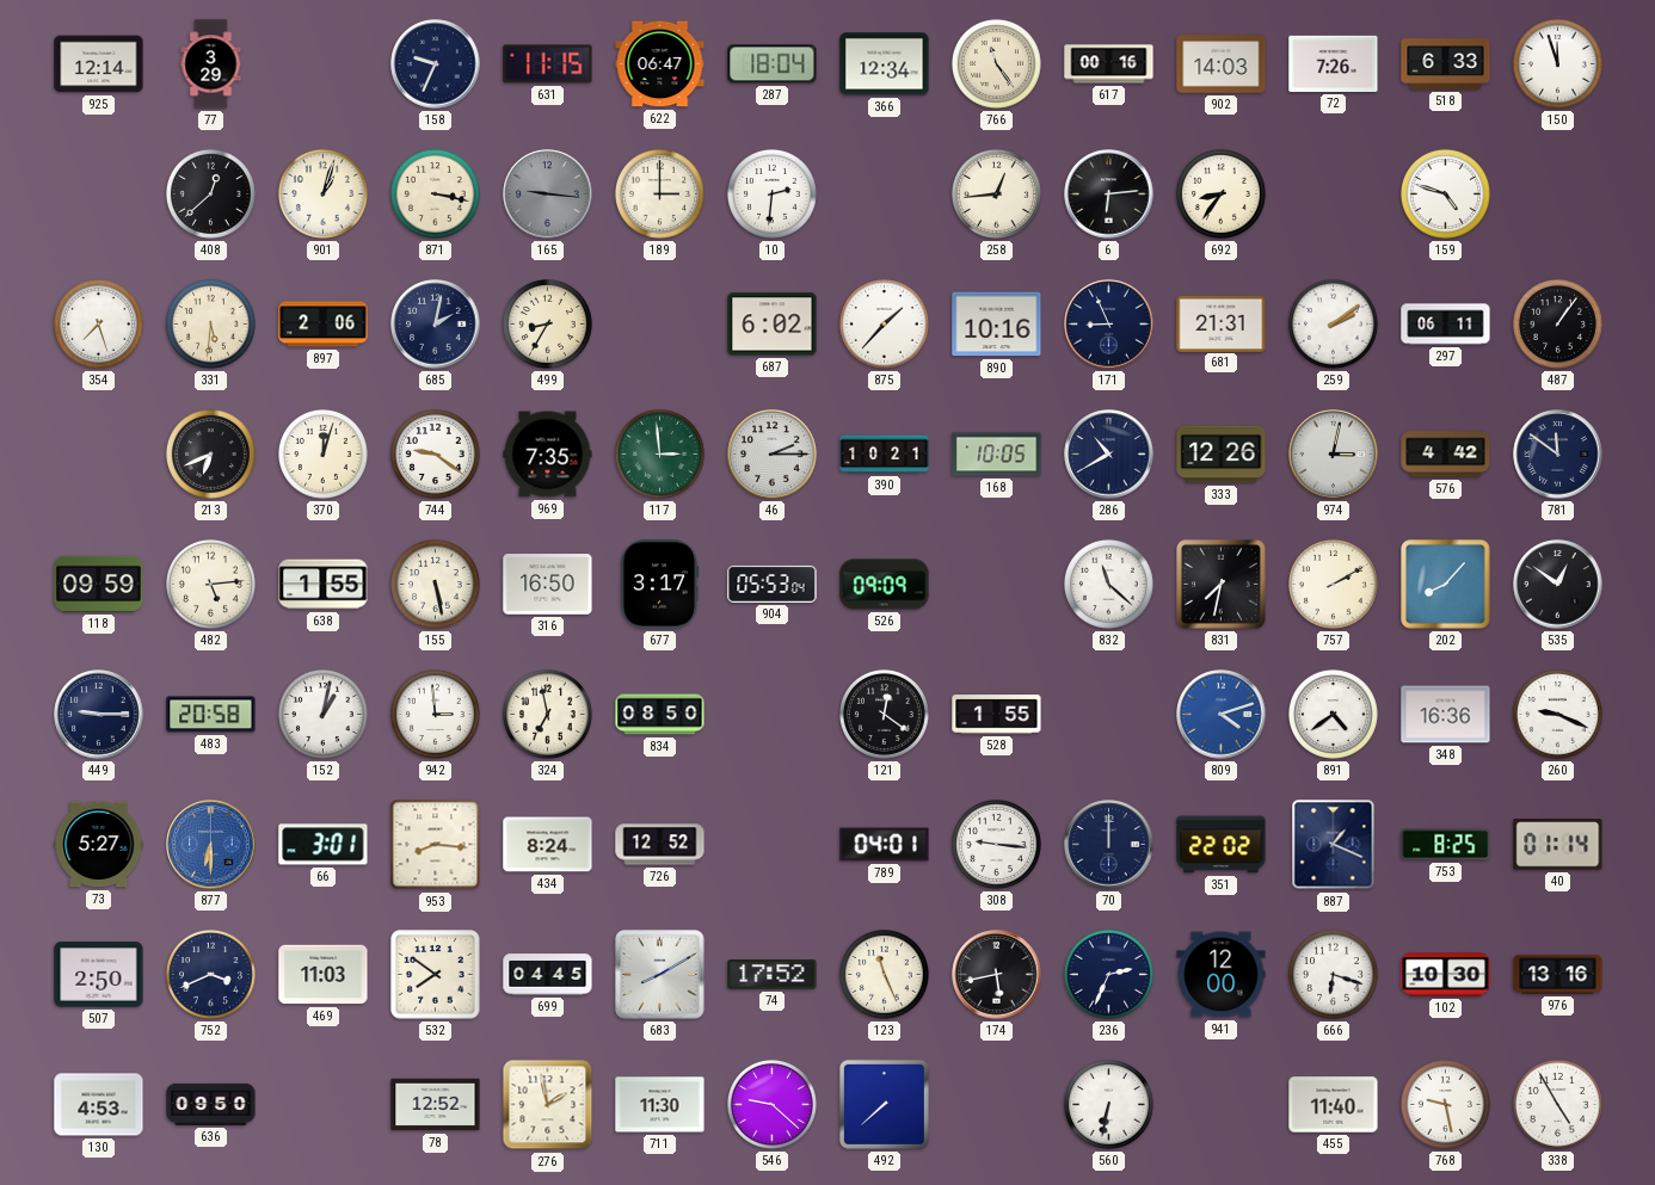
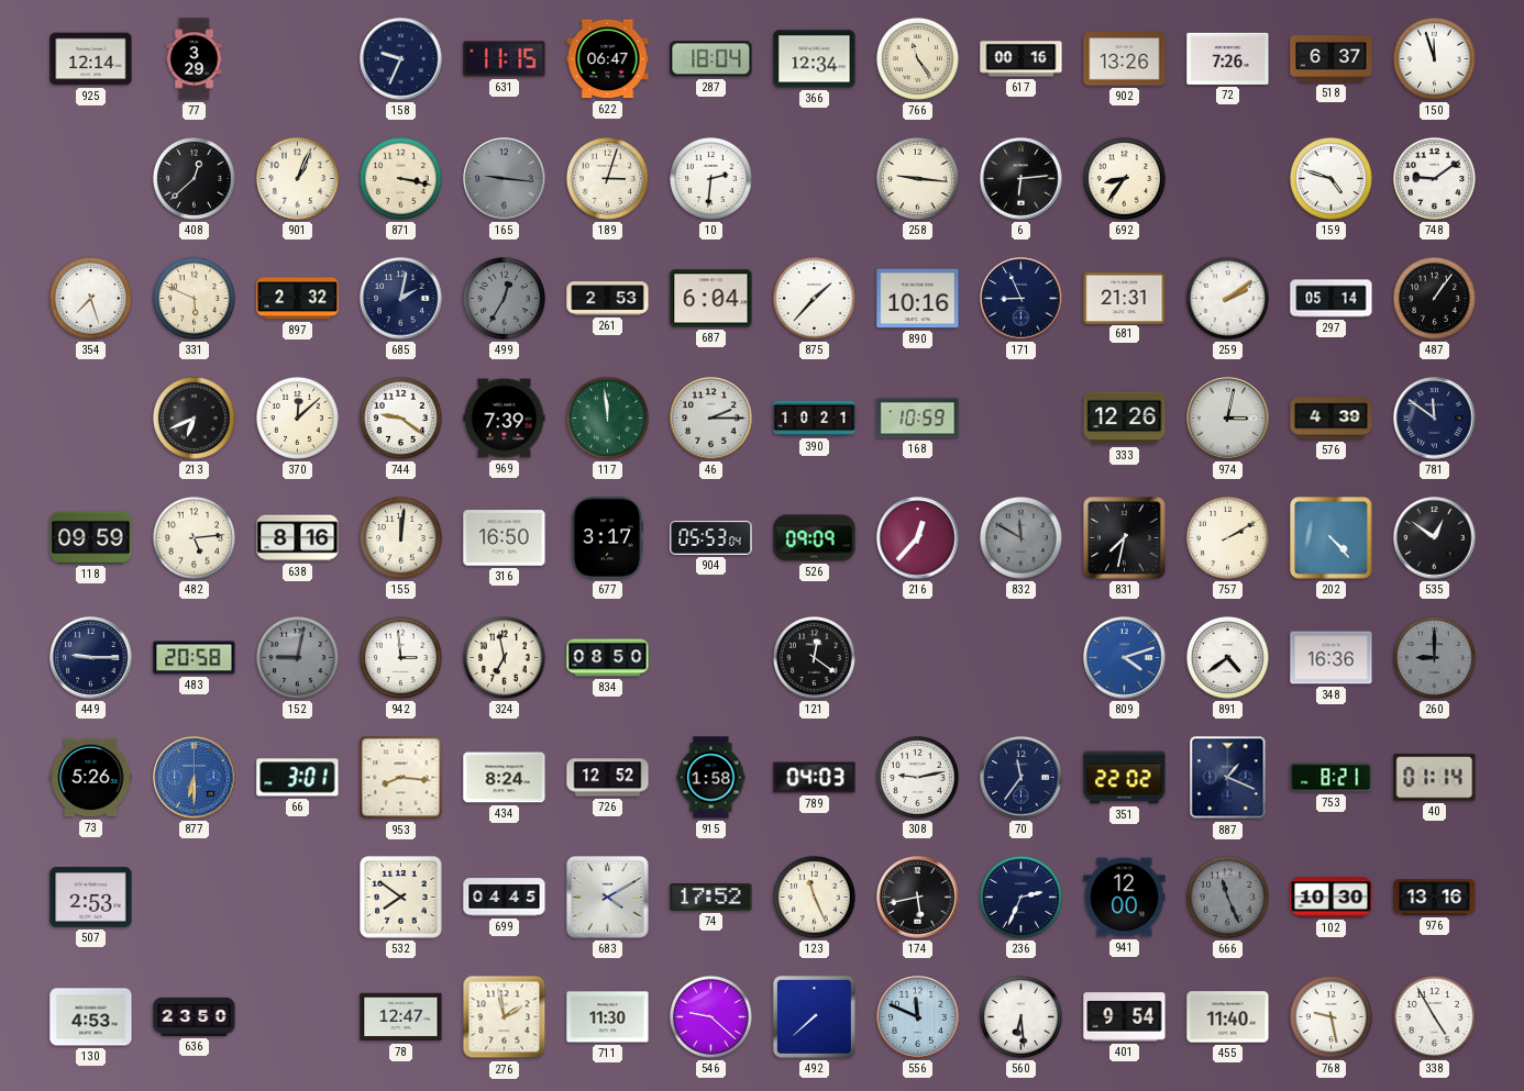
902: 14:03 -> 13:26
518: 6:33 -> 6:37
901: 1:03 -> 1:04
189: 3:00 -> 3:03
258: 12:44 -> 9:16
748: none -> 9:09
331: 5:31 -> 5:49
897: 2:06 -> 2:32
499: 8:35 -> 12:35
499 dial: cream -> grey
261: none -> 2:53
687: 6:02 -> 6:04
297: 06:11 -> 05:14
370: 12:03 -> 12:08
969: 7:35 -> 7:39
117: 2:59 -> 11:59
168: 10:05 -> 10:59
286: 10:40 -> none
576: 4:42 -> 4:39
638: 1:55 -> 8:16
155: 5:28 -> 12:01
216: none -> 12:37
832: 11:22 -> 11:50
832 dial: white -> grey
202: 8:07 -> 4:23
152: 1:02 -> 9:02
152 dial: white -> grey
528: 1:55 -> none
260: 9:19 -> 9:00
260 dial: white -> grey
73: 5:27 -> 5:26
915: none -> 1:58
789: 04:01 -> 04:03
308: 9:16 -> 9:13
70: 12:00 -> 11:36
753: 8:25 -> 8:21
507: 2:50 -> 2:53
752: 3:41 -> none
469: 11:03 -> none
683: 8:10 -> 4:10
666: 6:18 -> 11:26
666 dial: white -> grey
636: 09:50 -> 23:50
78: 12:52 -> 12:47
556: none -> 11:49
560: 6:32 -> 6:29
401: none -> 9:54
